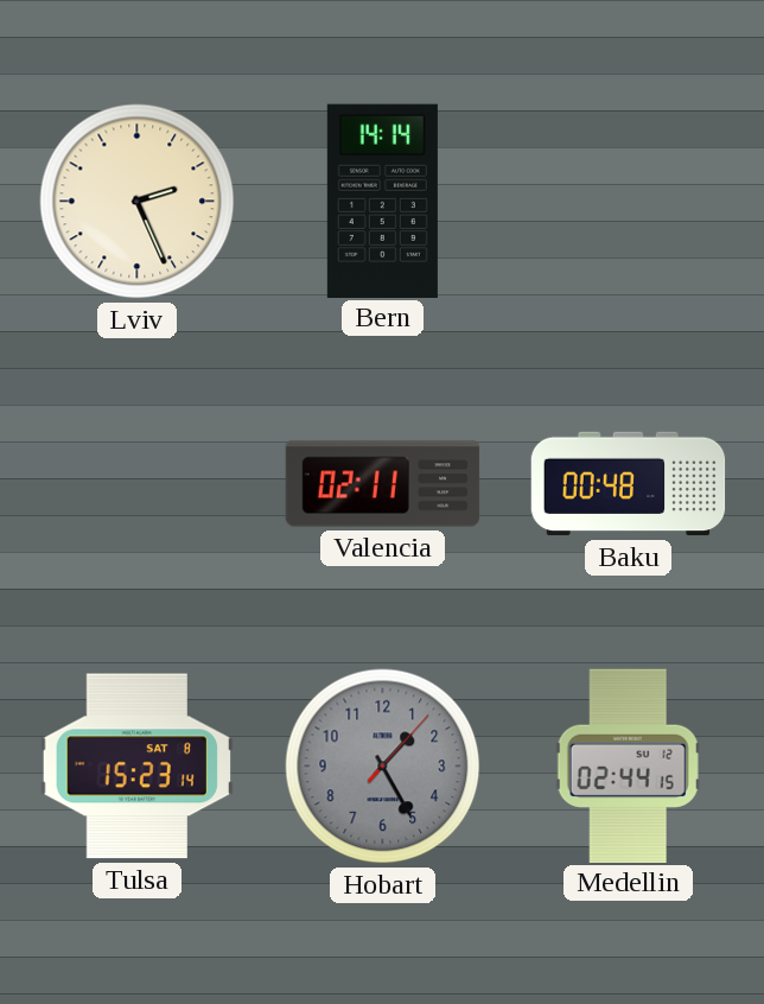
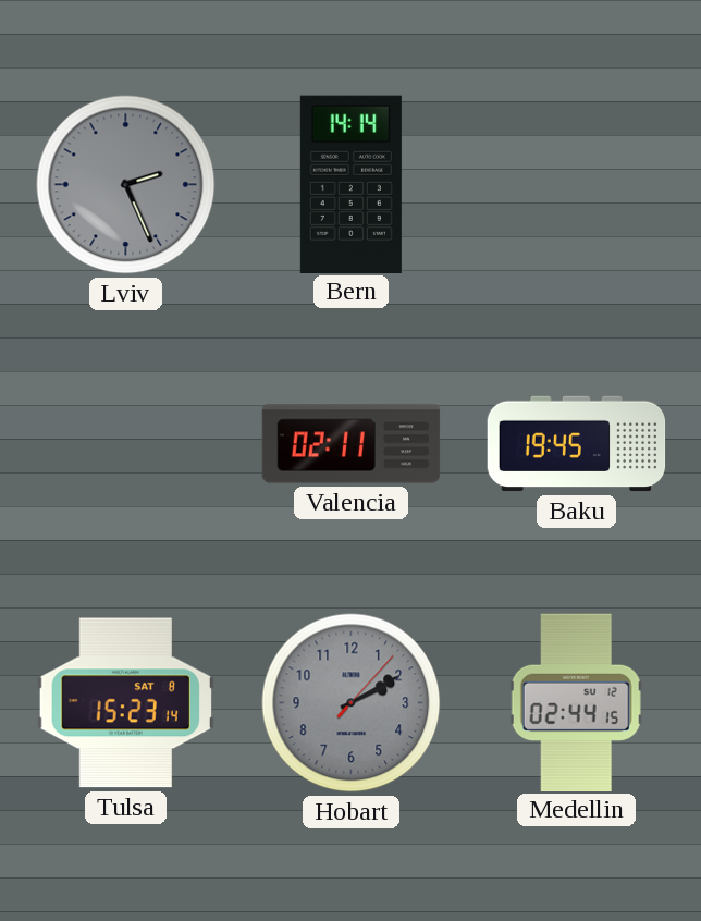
Lviv dial: cream -> grey
Baku: 00:48 -> 19:45
Hobart: 1:25 -> 2:10
